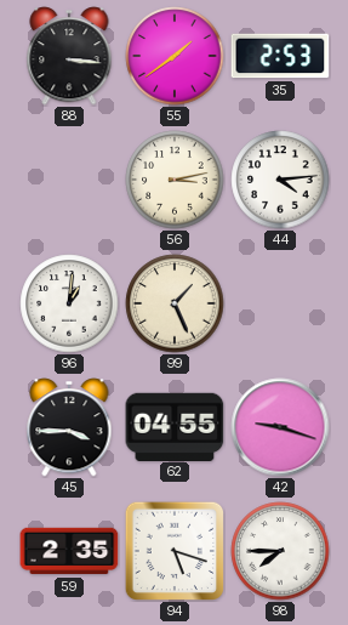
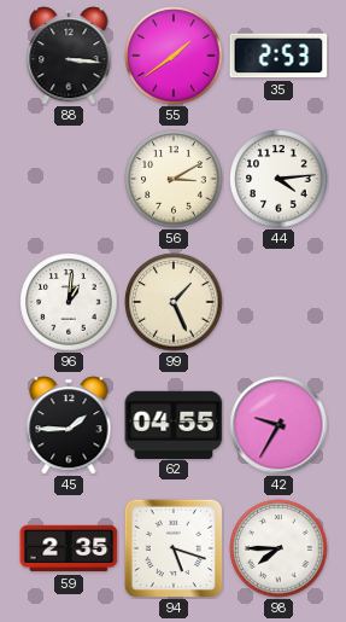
56: 3:13 -> 3:10
45: 3:45 -> 1:45
42: 9:18 -> 9:35
